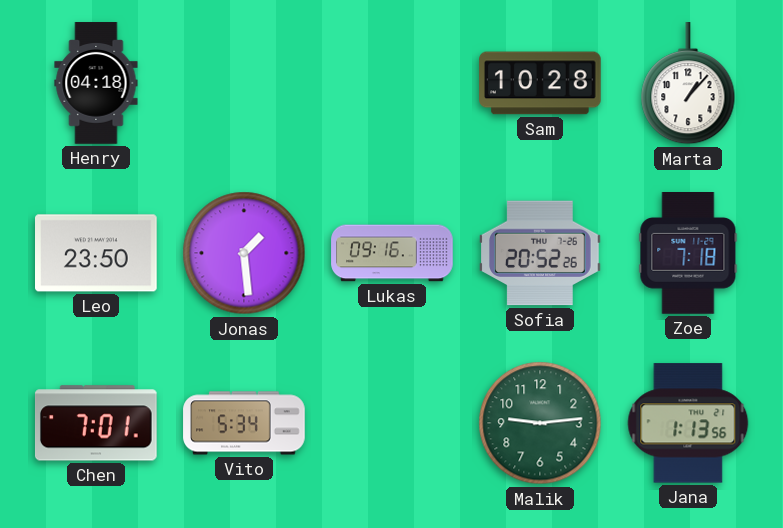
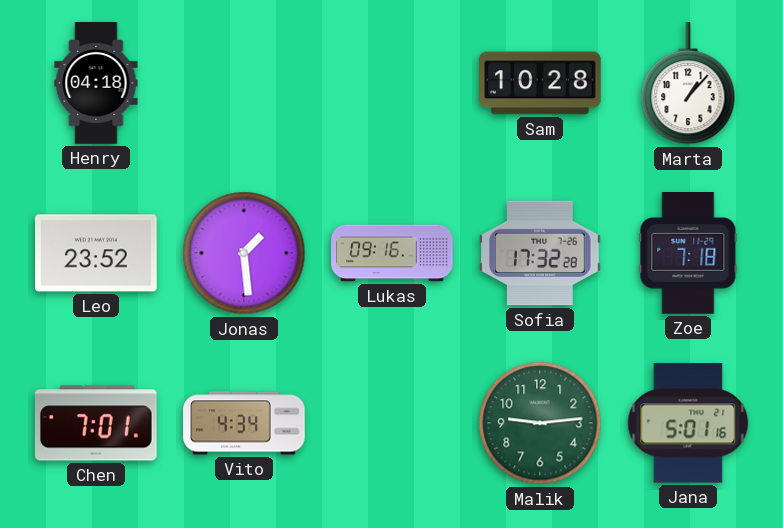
Leo: 23:50 -> 23:52
Sofia: 20:52 -> 17:32
Vito: 5:34 -> 4:34
Jana: 1:13 -> 5:01
